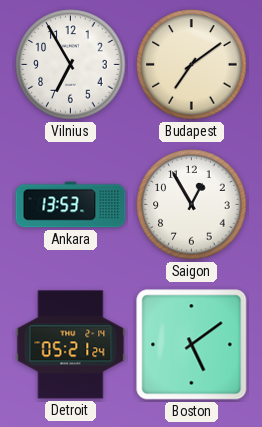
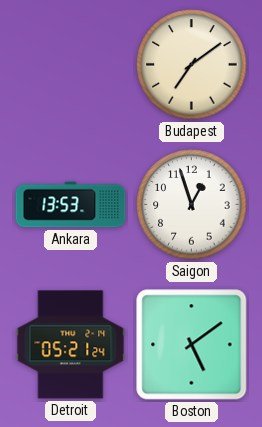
Vilnius: 6:55 -> none
Saigon: 12:55 -> 12:57
